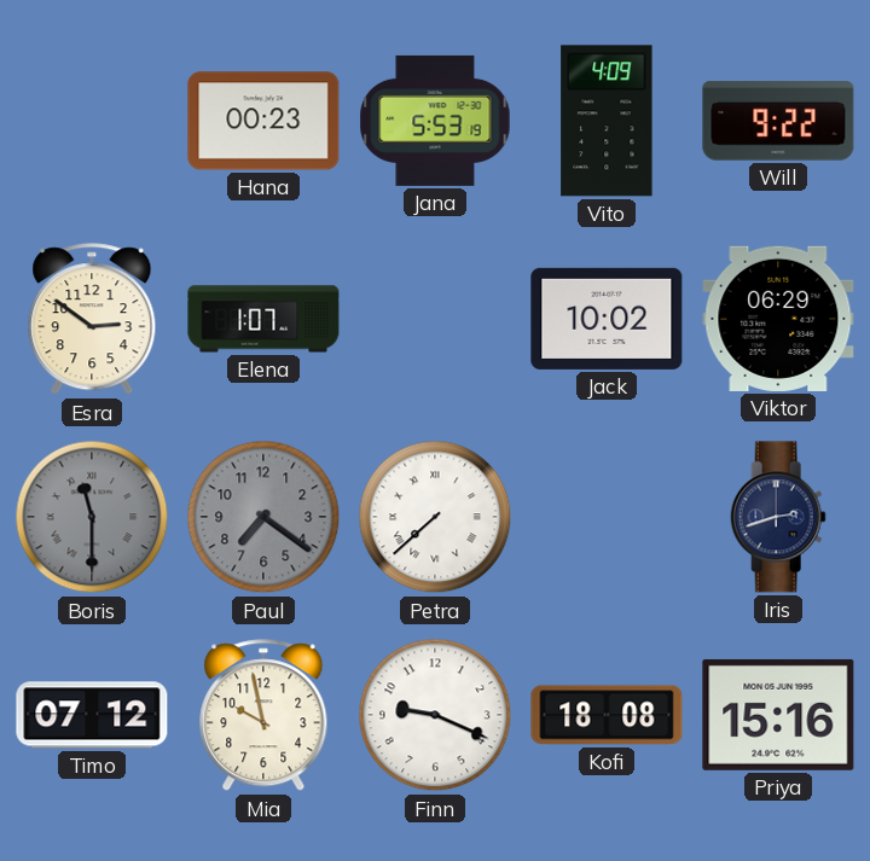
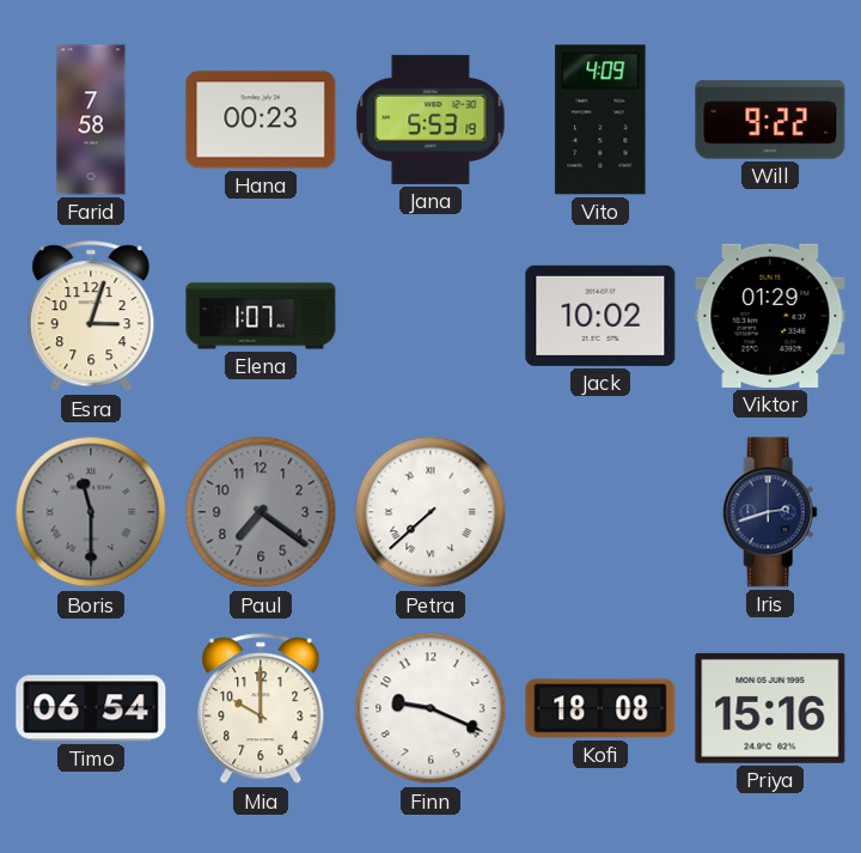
Farid: none -> 7:58
Esra: 2:51 -> 3:03
Viktor: 06:29 -> 01:29
Timo: 07:12 -> 06:54
Mia: 9:58 -> 10:00
